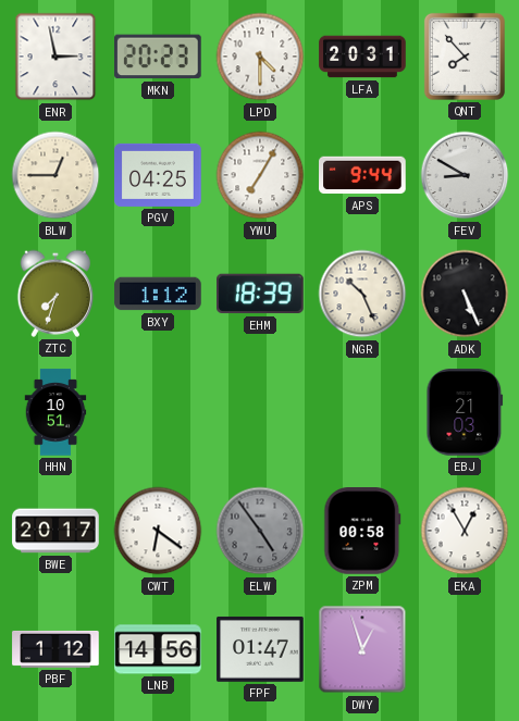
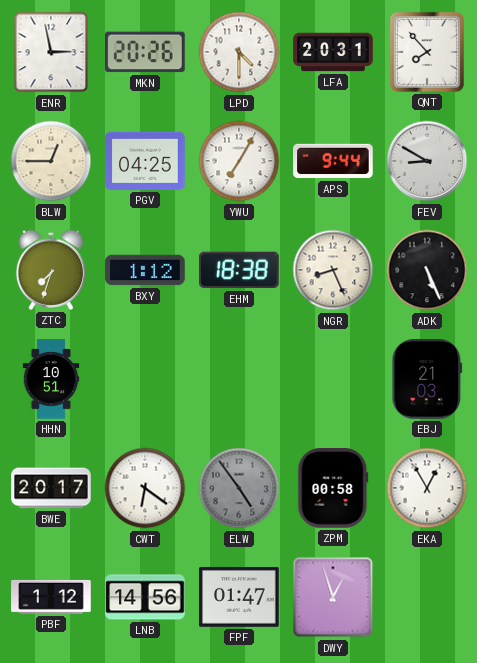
MKN: 20:23 -> 20:26
EHM: 18:39 -> 18:38
NGR: 10:26 -> 8:26
